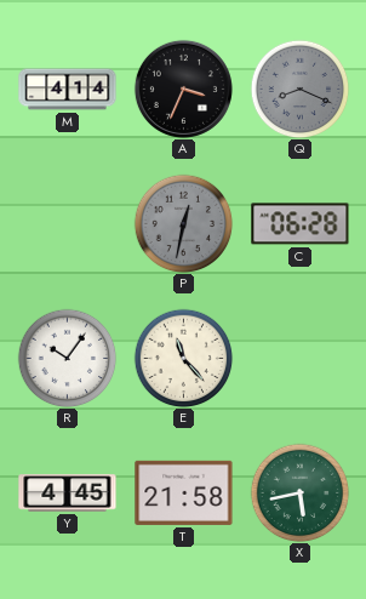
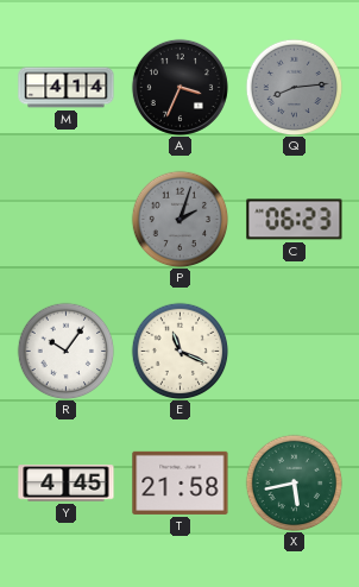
Q: 8:19 -> 8:14
P: 12:32 -> 2:03
C: 06:28 -> 06:23
E: 11:23 -> 11:19
